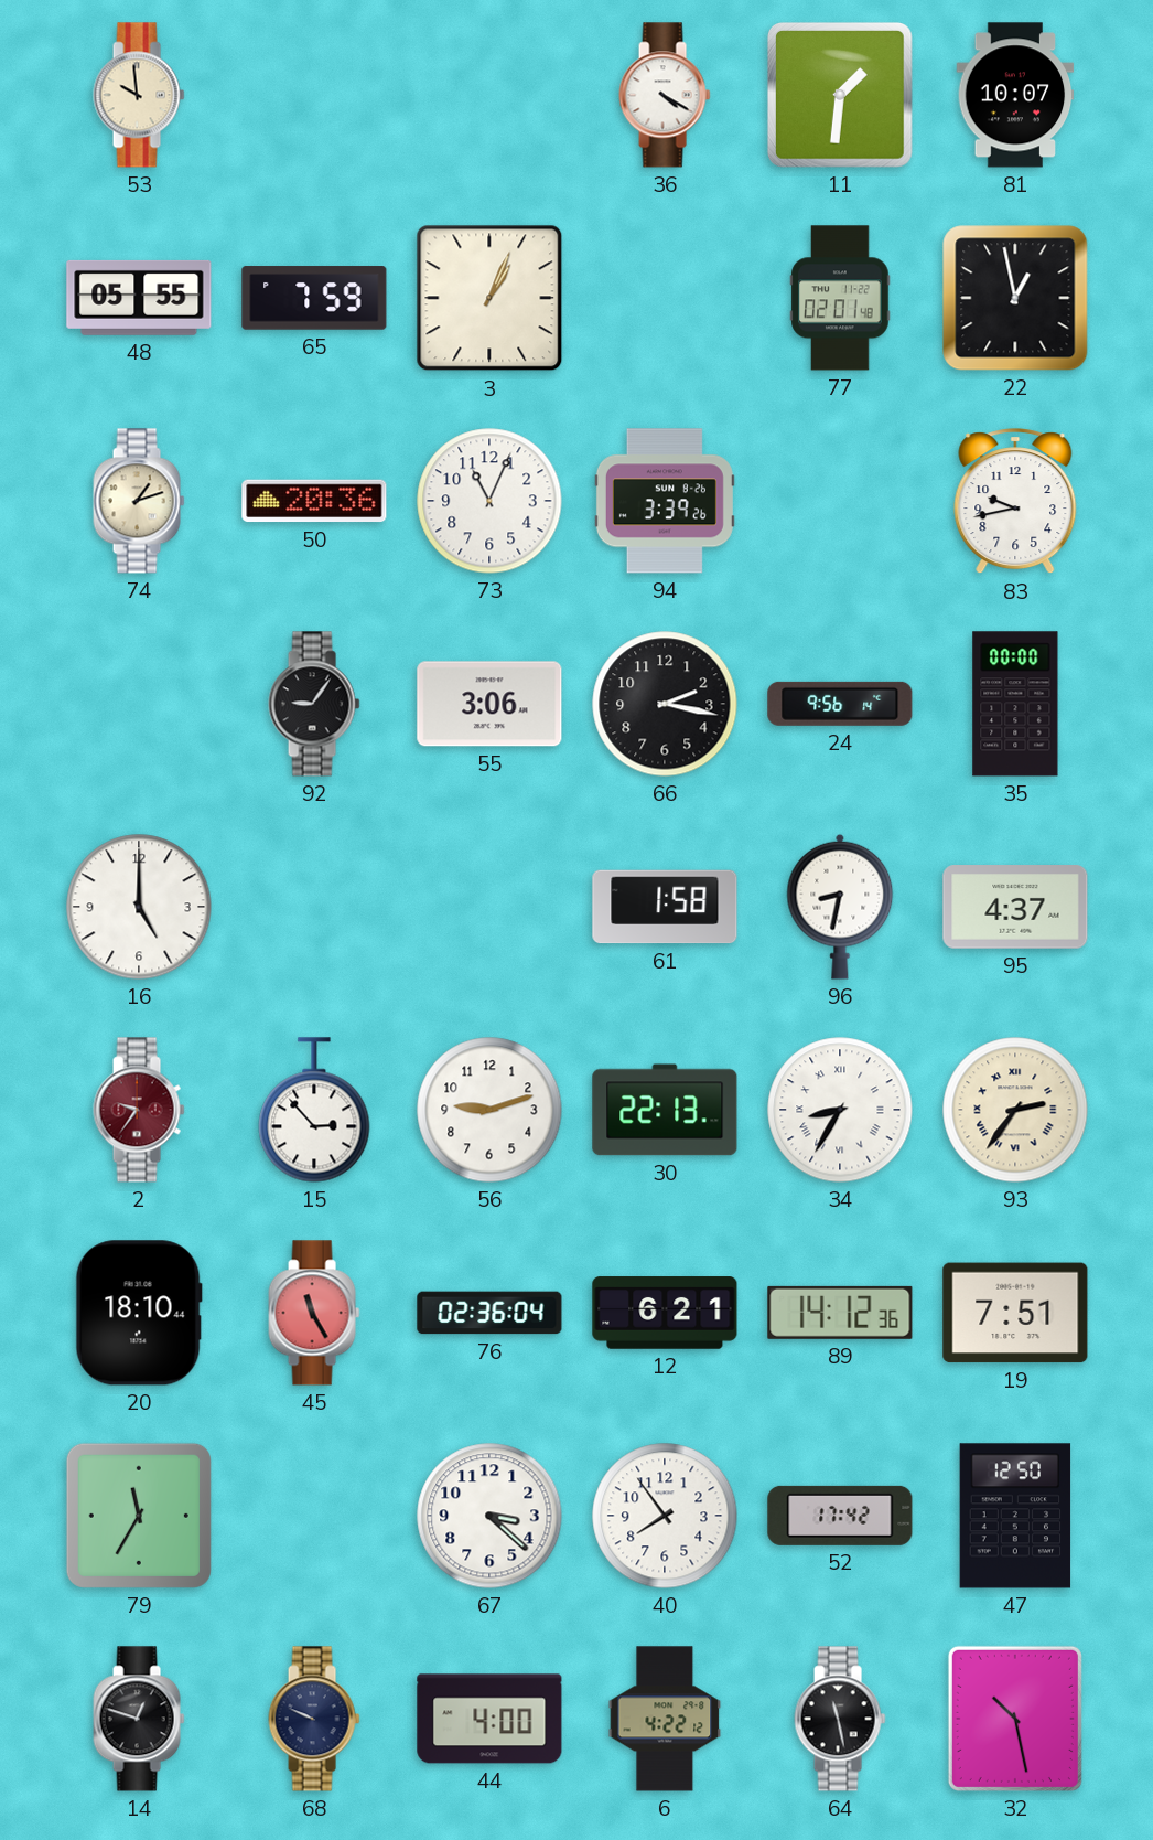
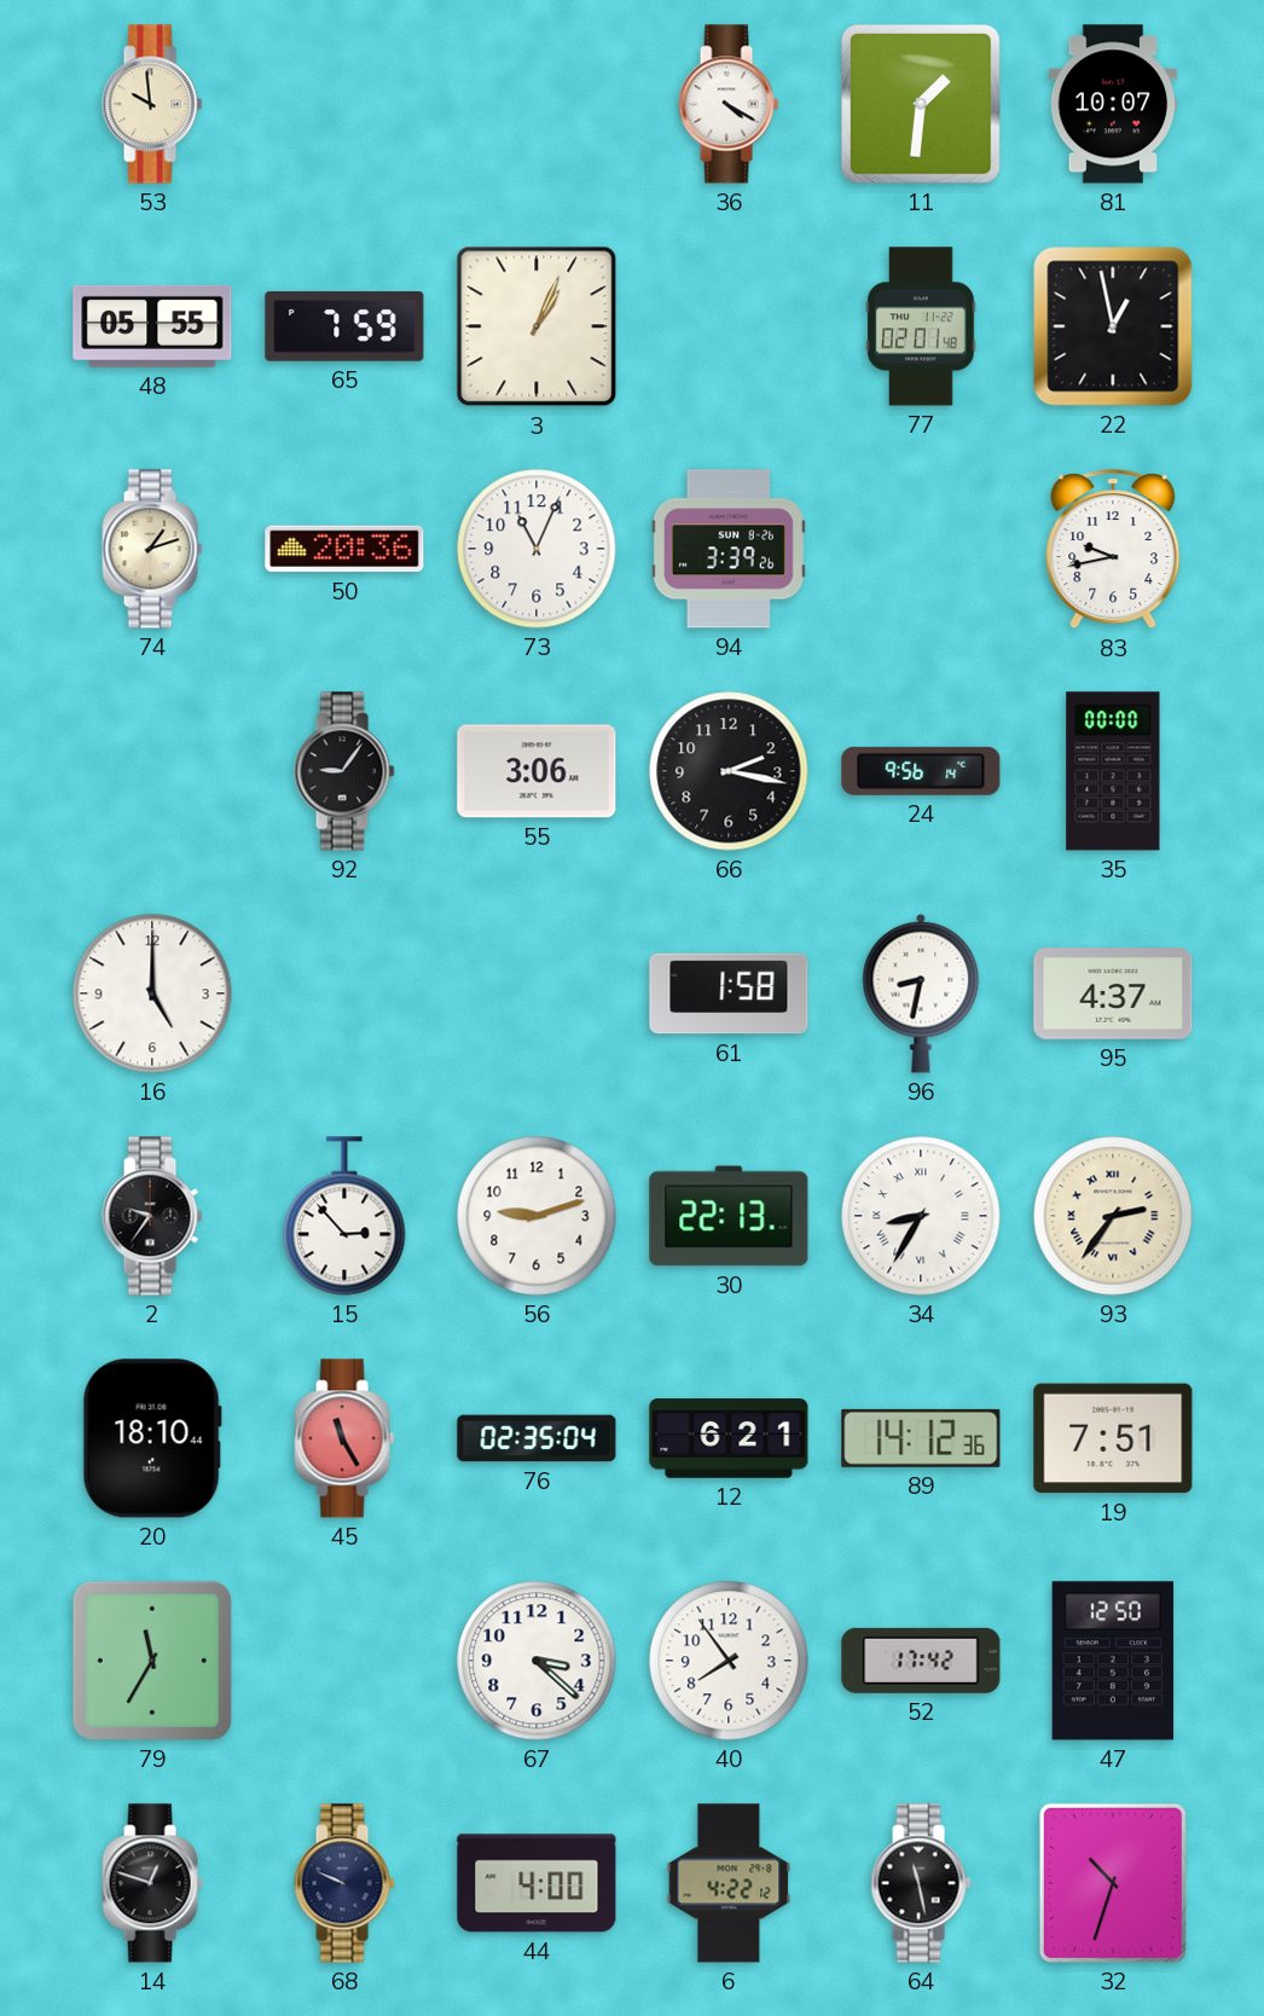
2 dial: burgundy -> black
76: 02:36 -> 02:35
32: 10:28 -> 10:33
